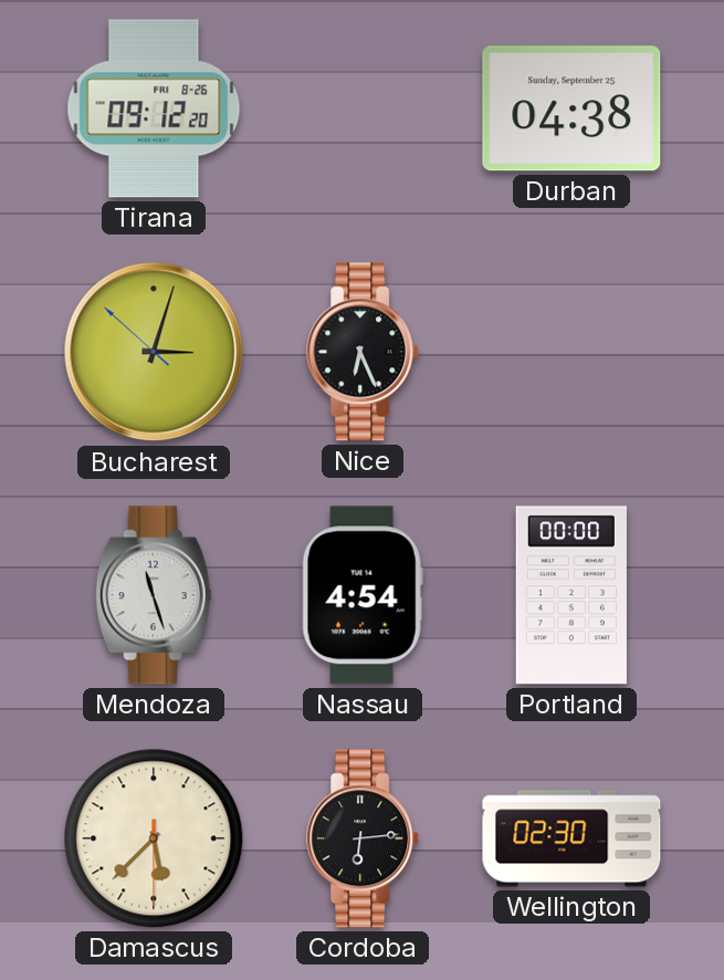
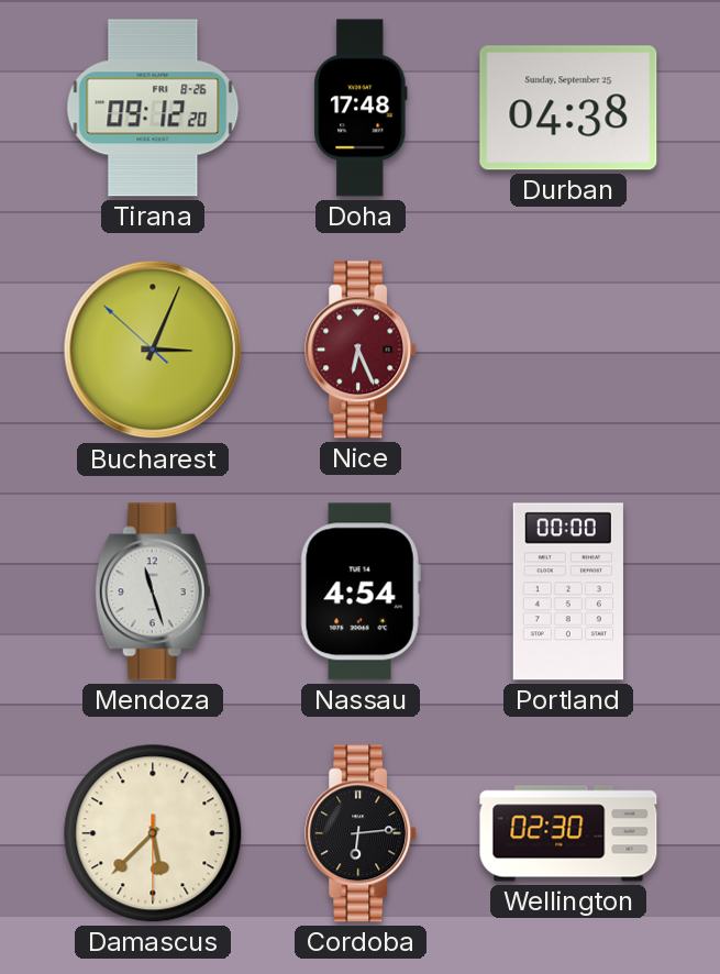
Doha: none -> 17:48
Bucharest: 3:02 -> 3:03
Nice dial: black -> burgundy
